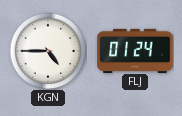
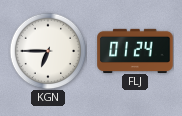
KGN: 4:45 -> 6:45
